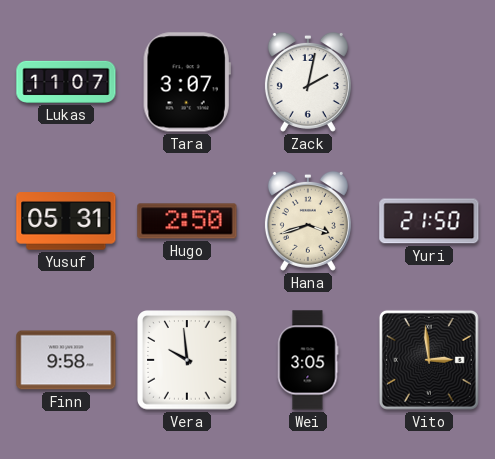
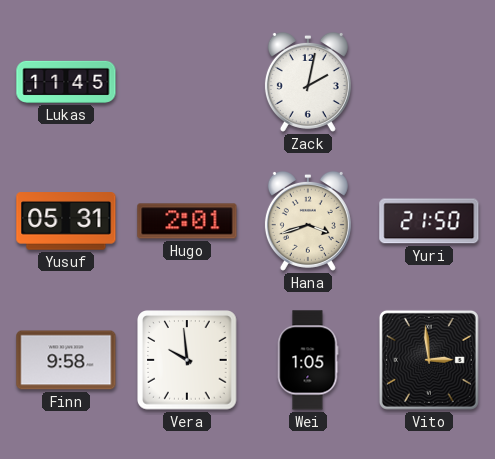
Lukas: 11:07 -> 11:45
Tara: 3:07 -> none
Hugo: 2:50 -> 2:01
Wei: 3:05 -> 1:05
